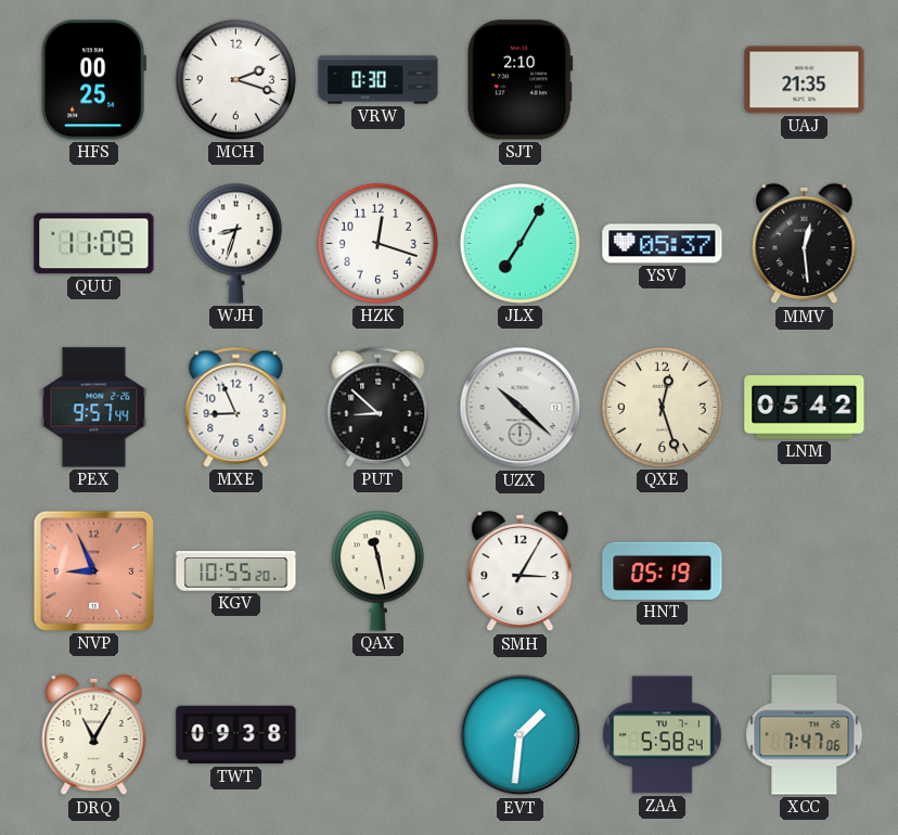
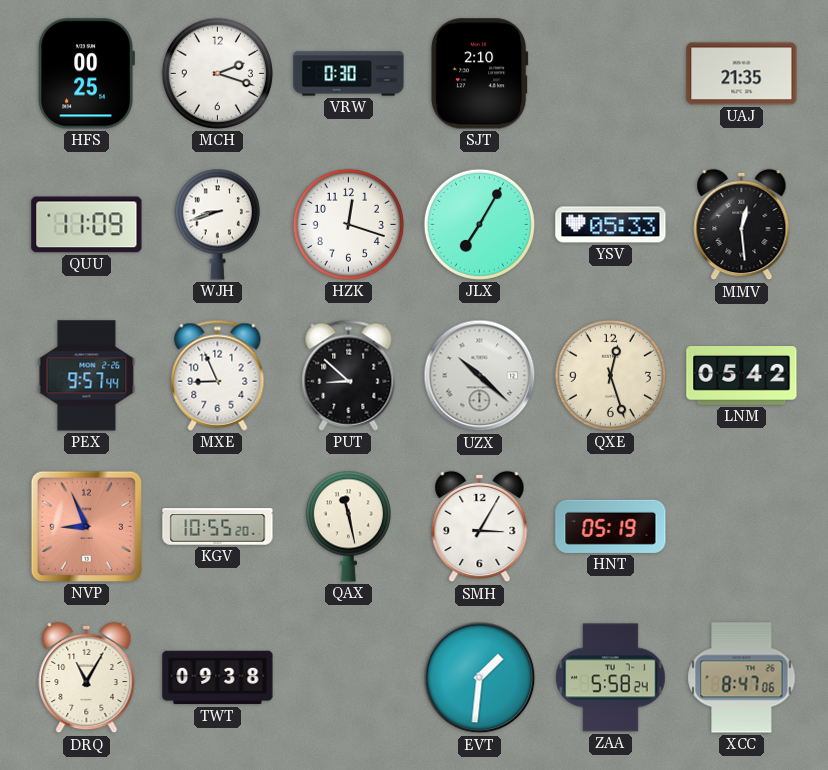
WJH: 8:33 -> 8:42
YSV: 05:37 -> 05:33
XCC: 7:47 -> 8:47
